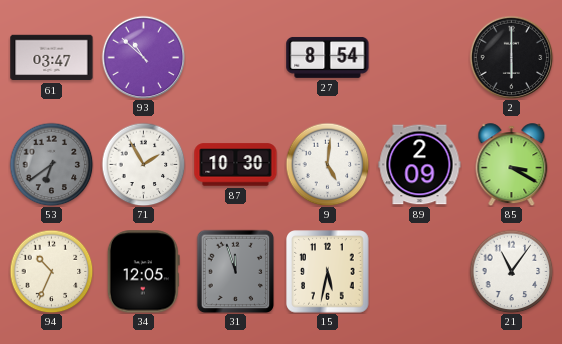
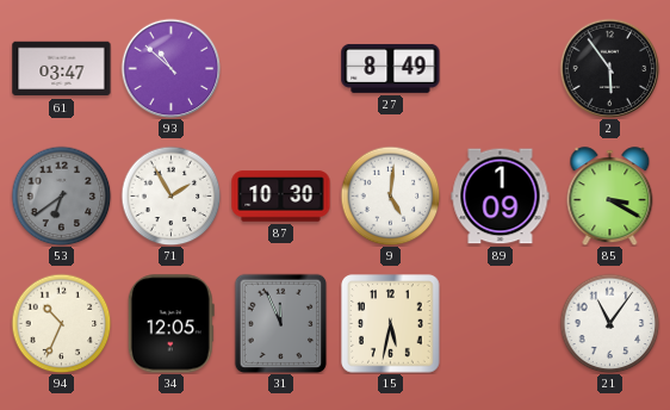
27: 8:54 -> 8:49
2: 6:00 -> 5:54
89: 2:09 -> 1:09
31: 11:57 -> 11:56
